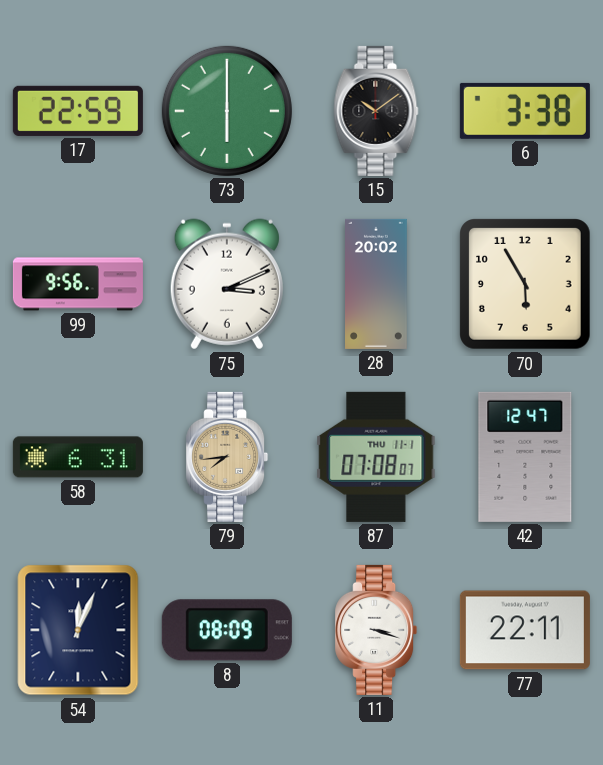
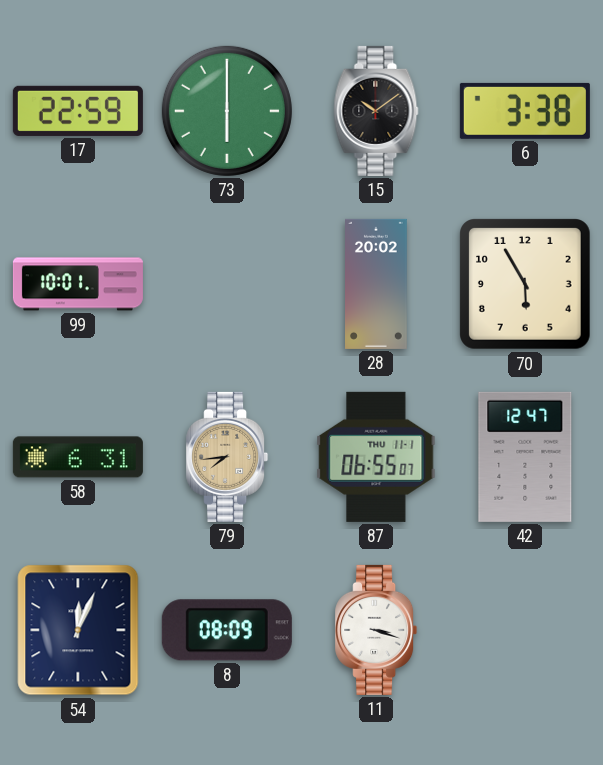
99: 9:56 -> 10:01
75: 3:11 -> none
87: 07:08 -> 06:55
77: 22:11 -> none
